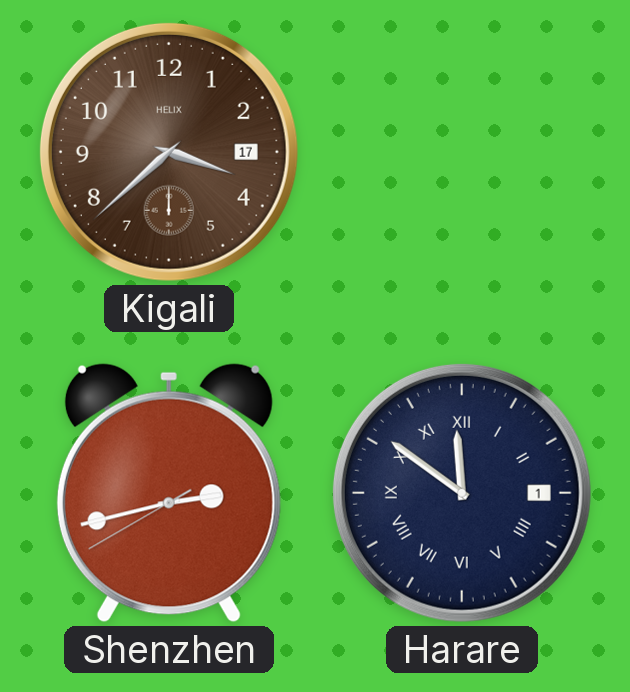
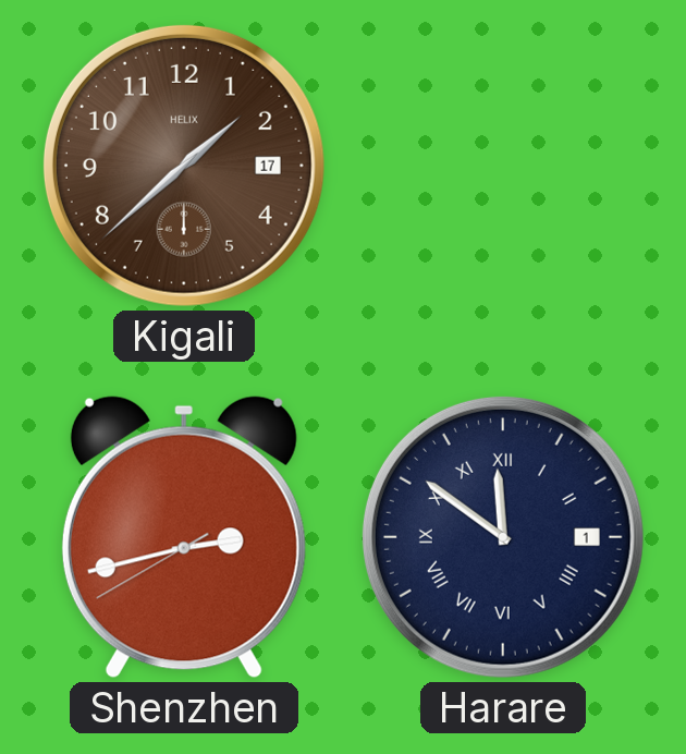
Kigali: 3:38 -> 1:38
